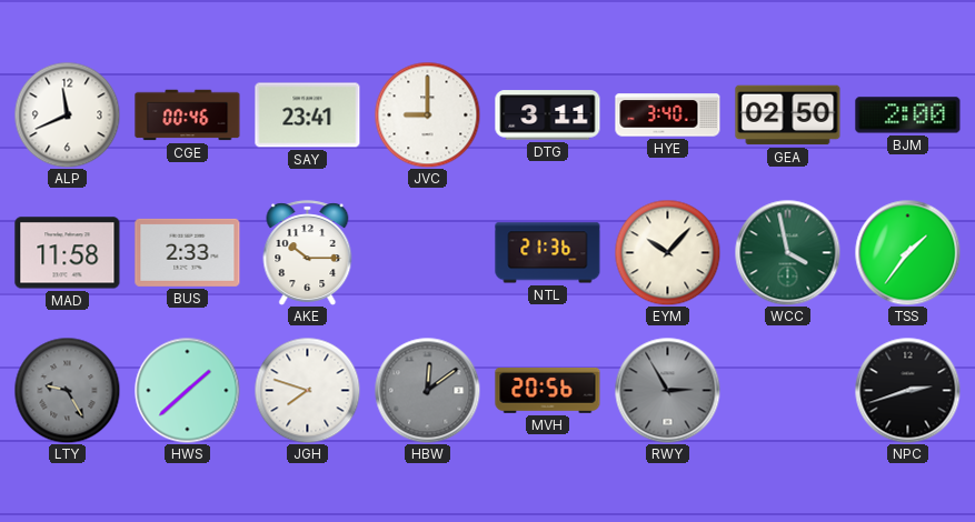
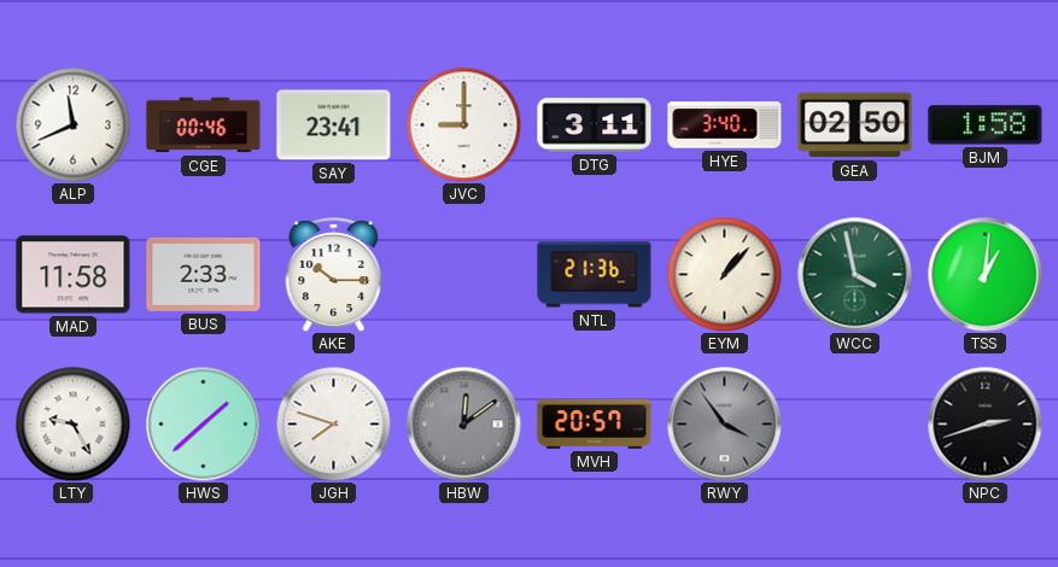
BJM: 2:00 -> 1:58
EYM: 10:07 -> 1:07
TSS: 1:36 -> 1:01
LTY dial: grey -> white
MVH: 20:56 -> 20:57
RWY: 2:55 -> 3:54
